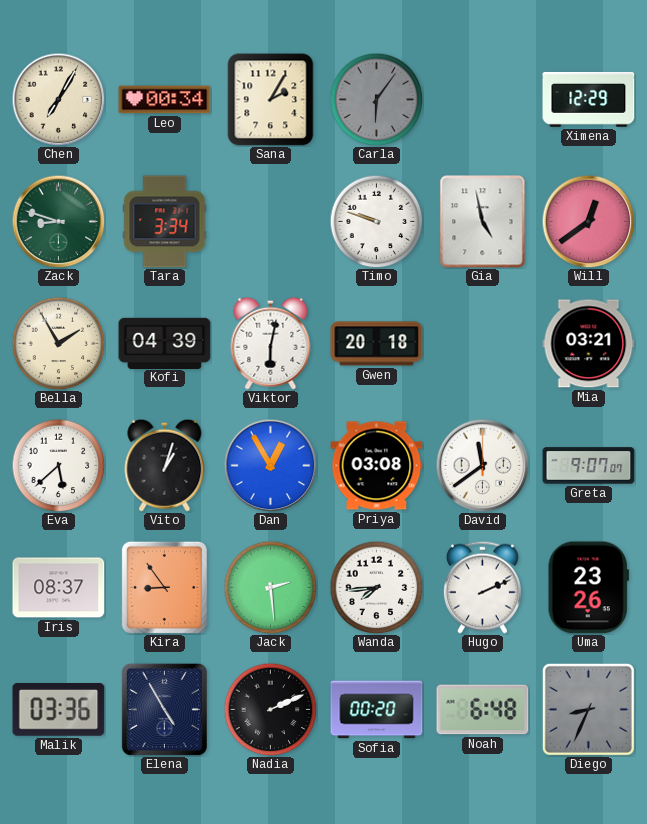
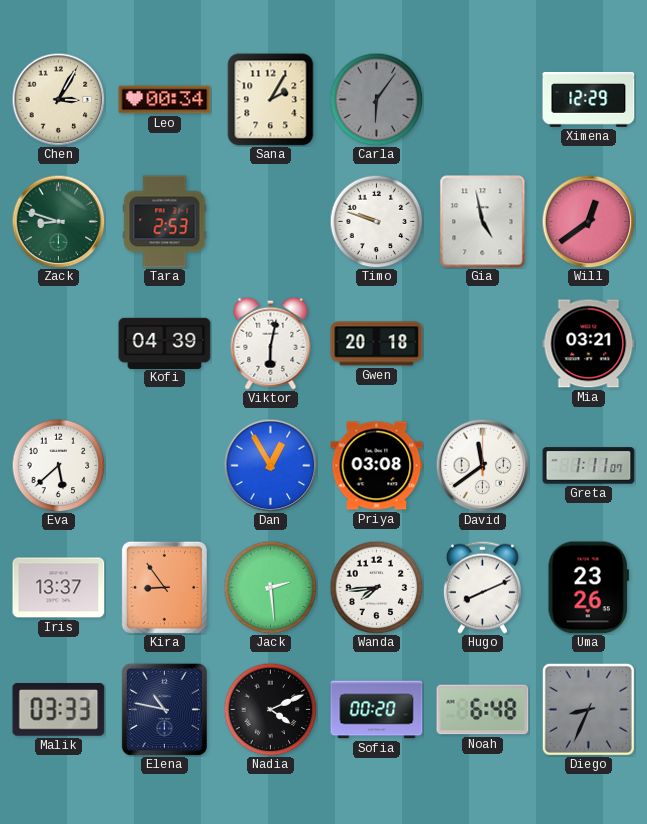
Chen: 7:05 -> 3:05
Tara: 3:34 -> 2:53
Bella: 1:55 -> none
Vito: 1:03 -> none
Greta: 9:07 -> 1:11
Iris: 08:37 -> 13:37
Hugo: 2:11 -> 8:11
Malik: 03:36 -> 03:33
Elena: 4:55 -> 10:47
Nadia: 2:11 -> 4:11
